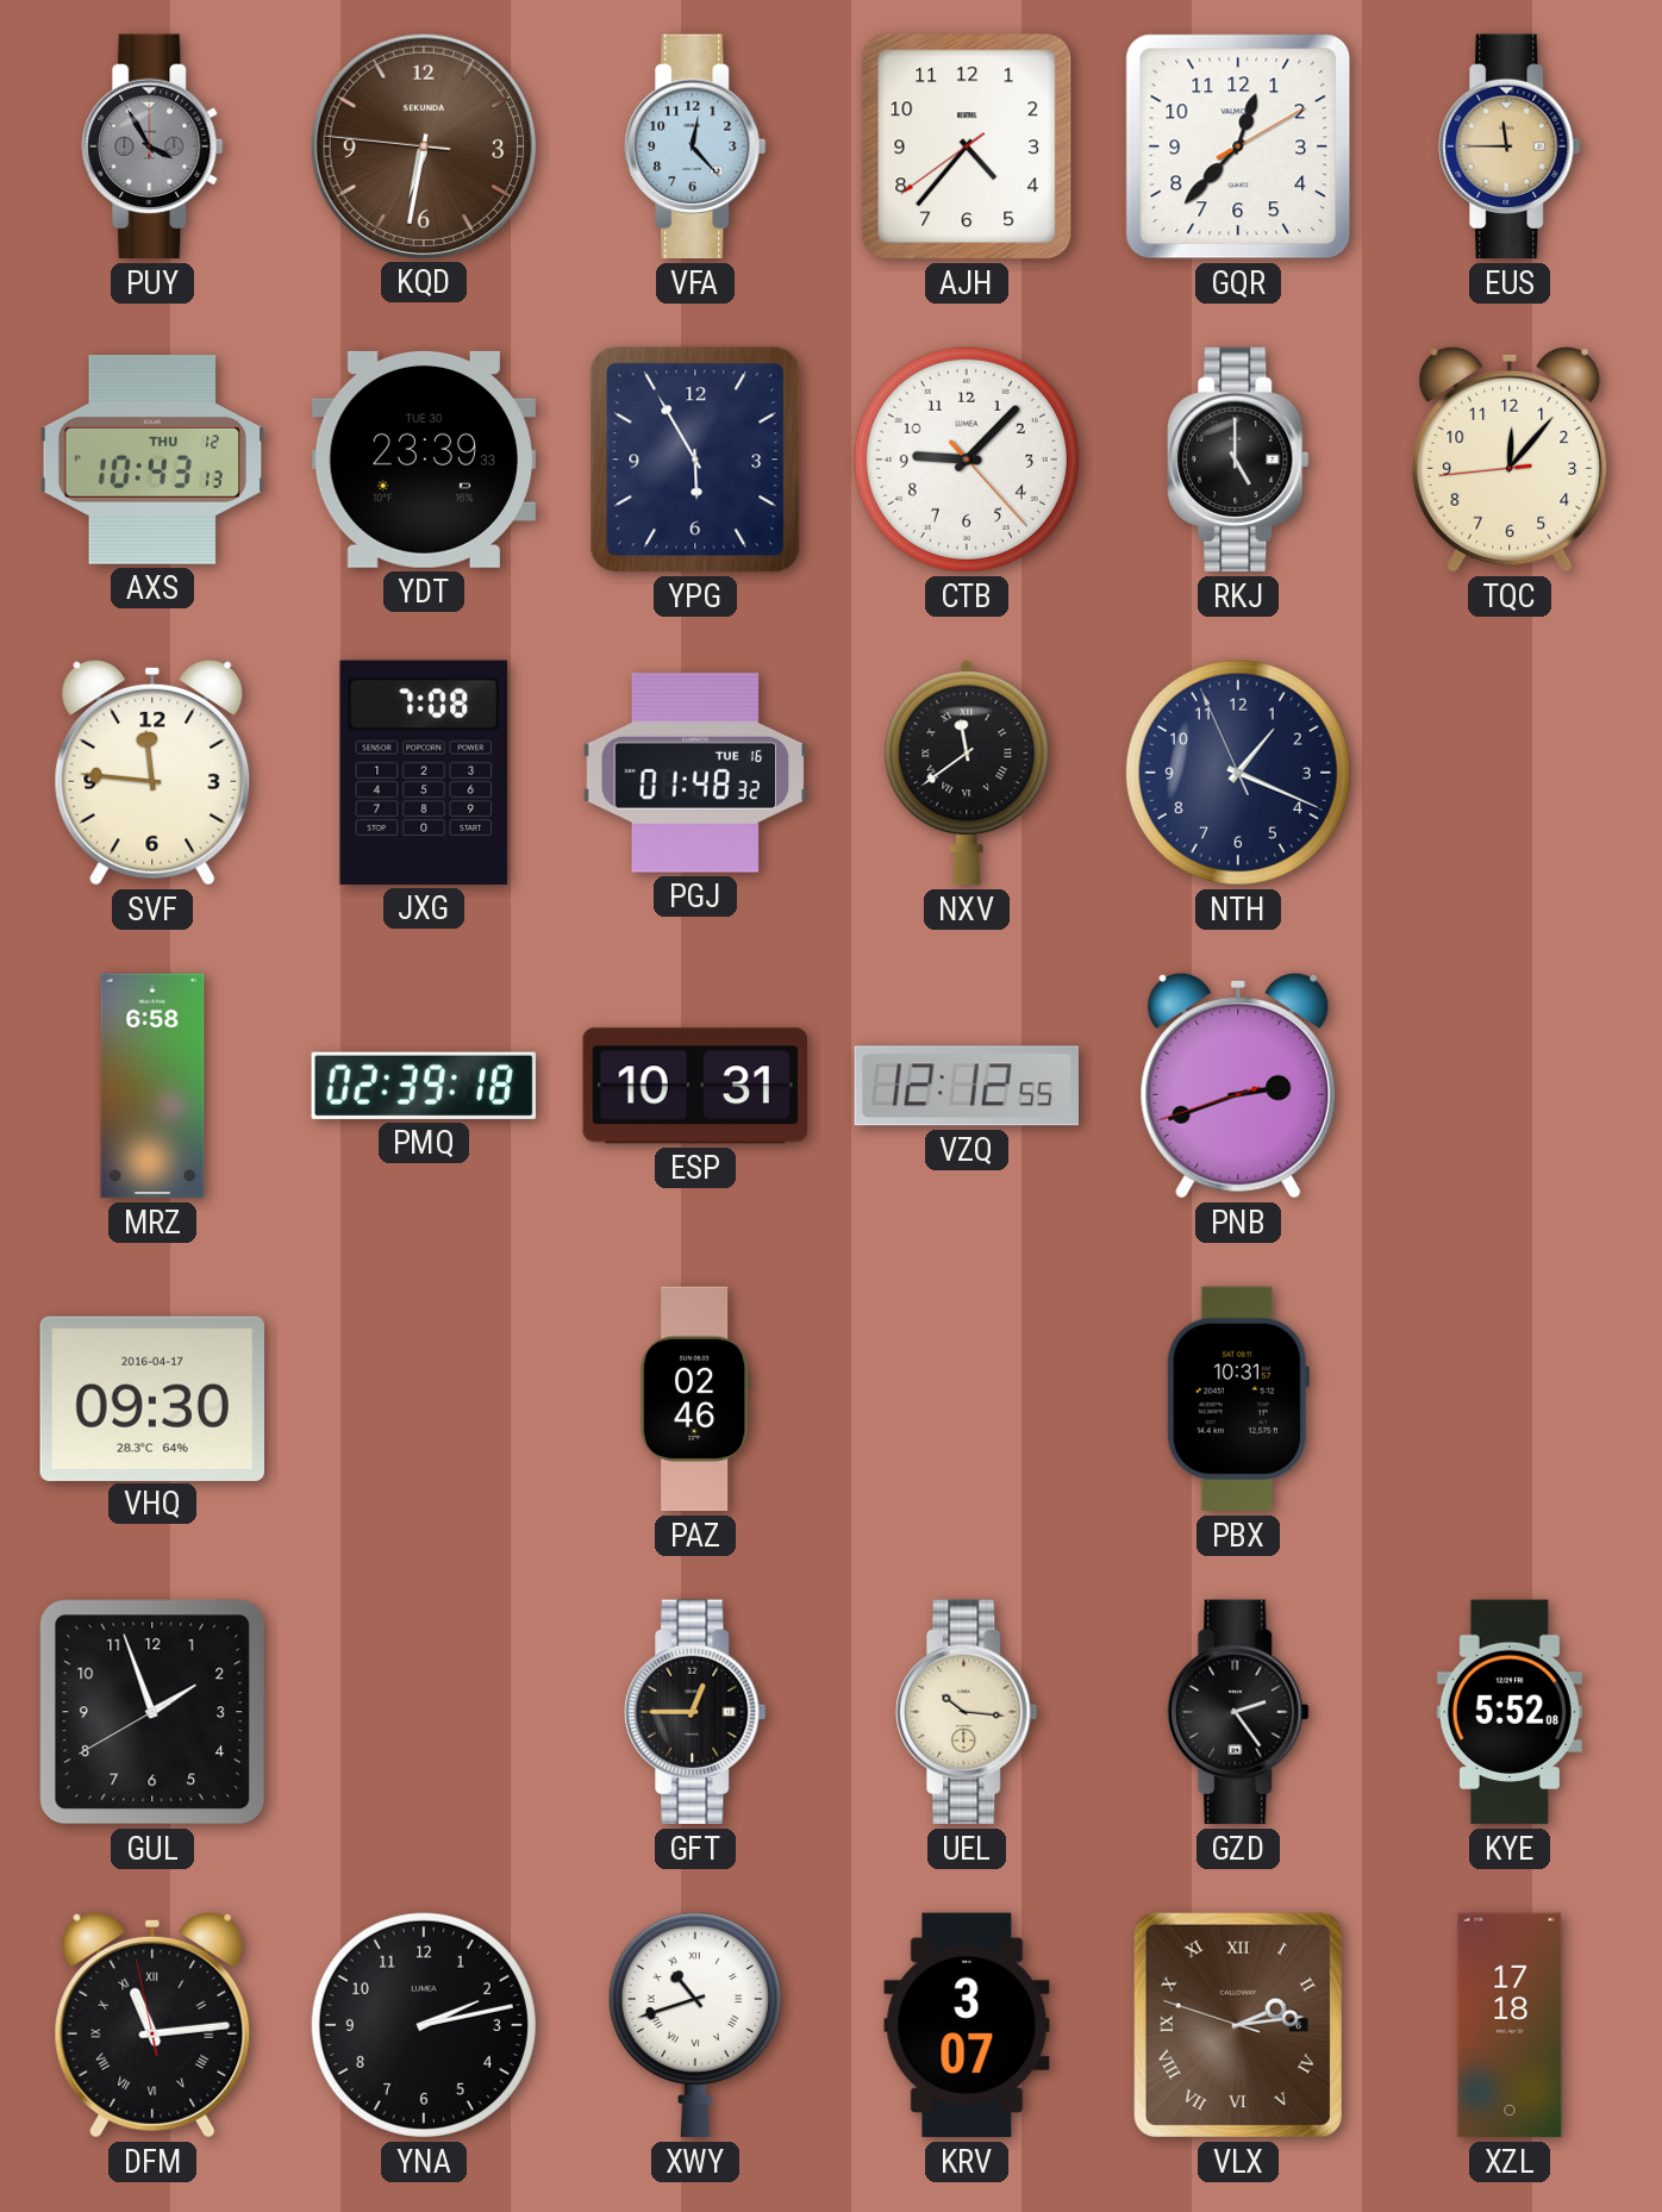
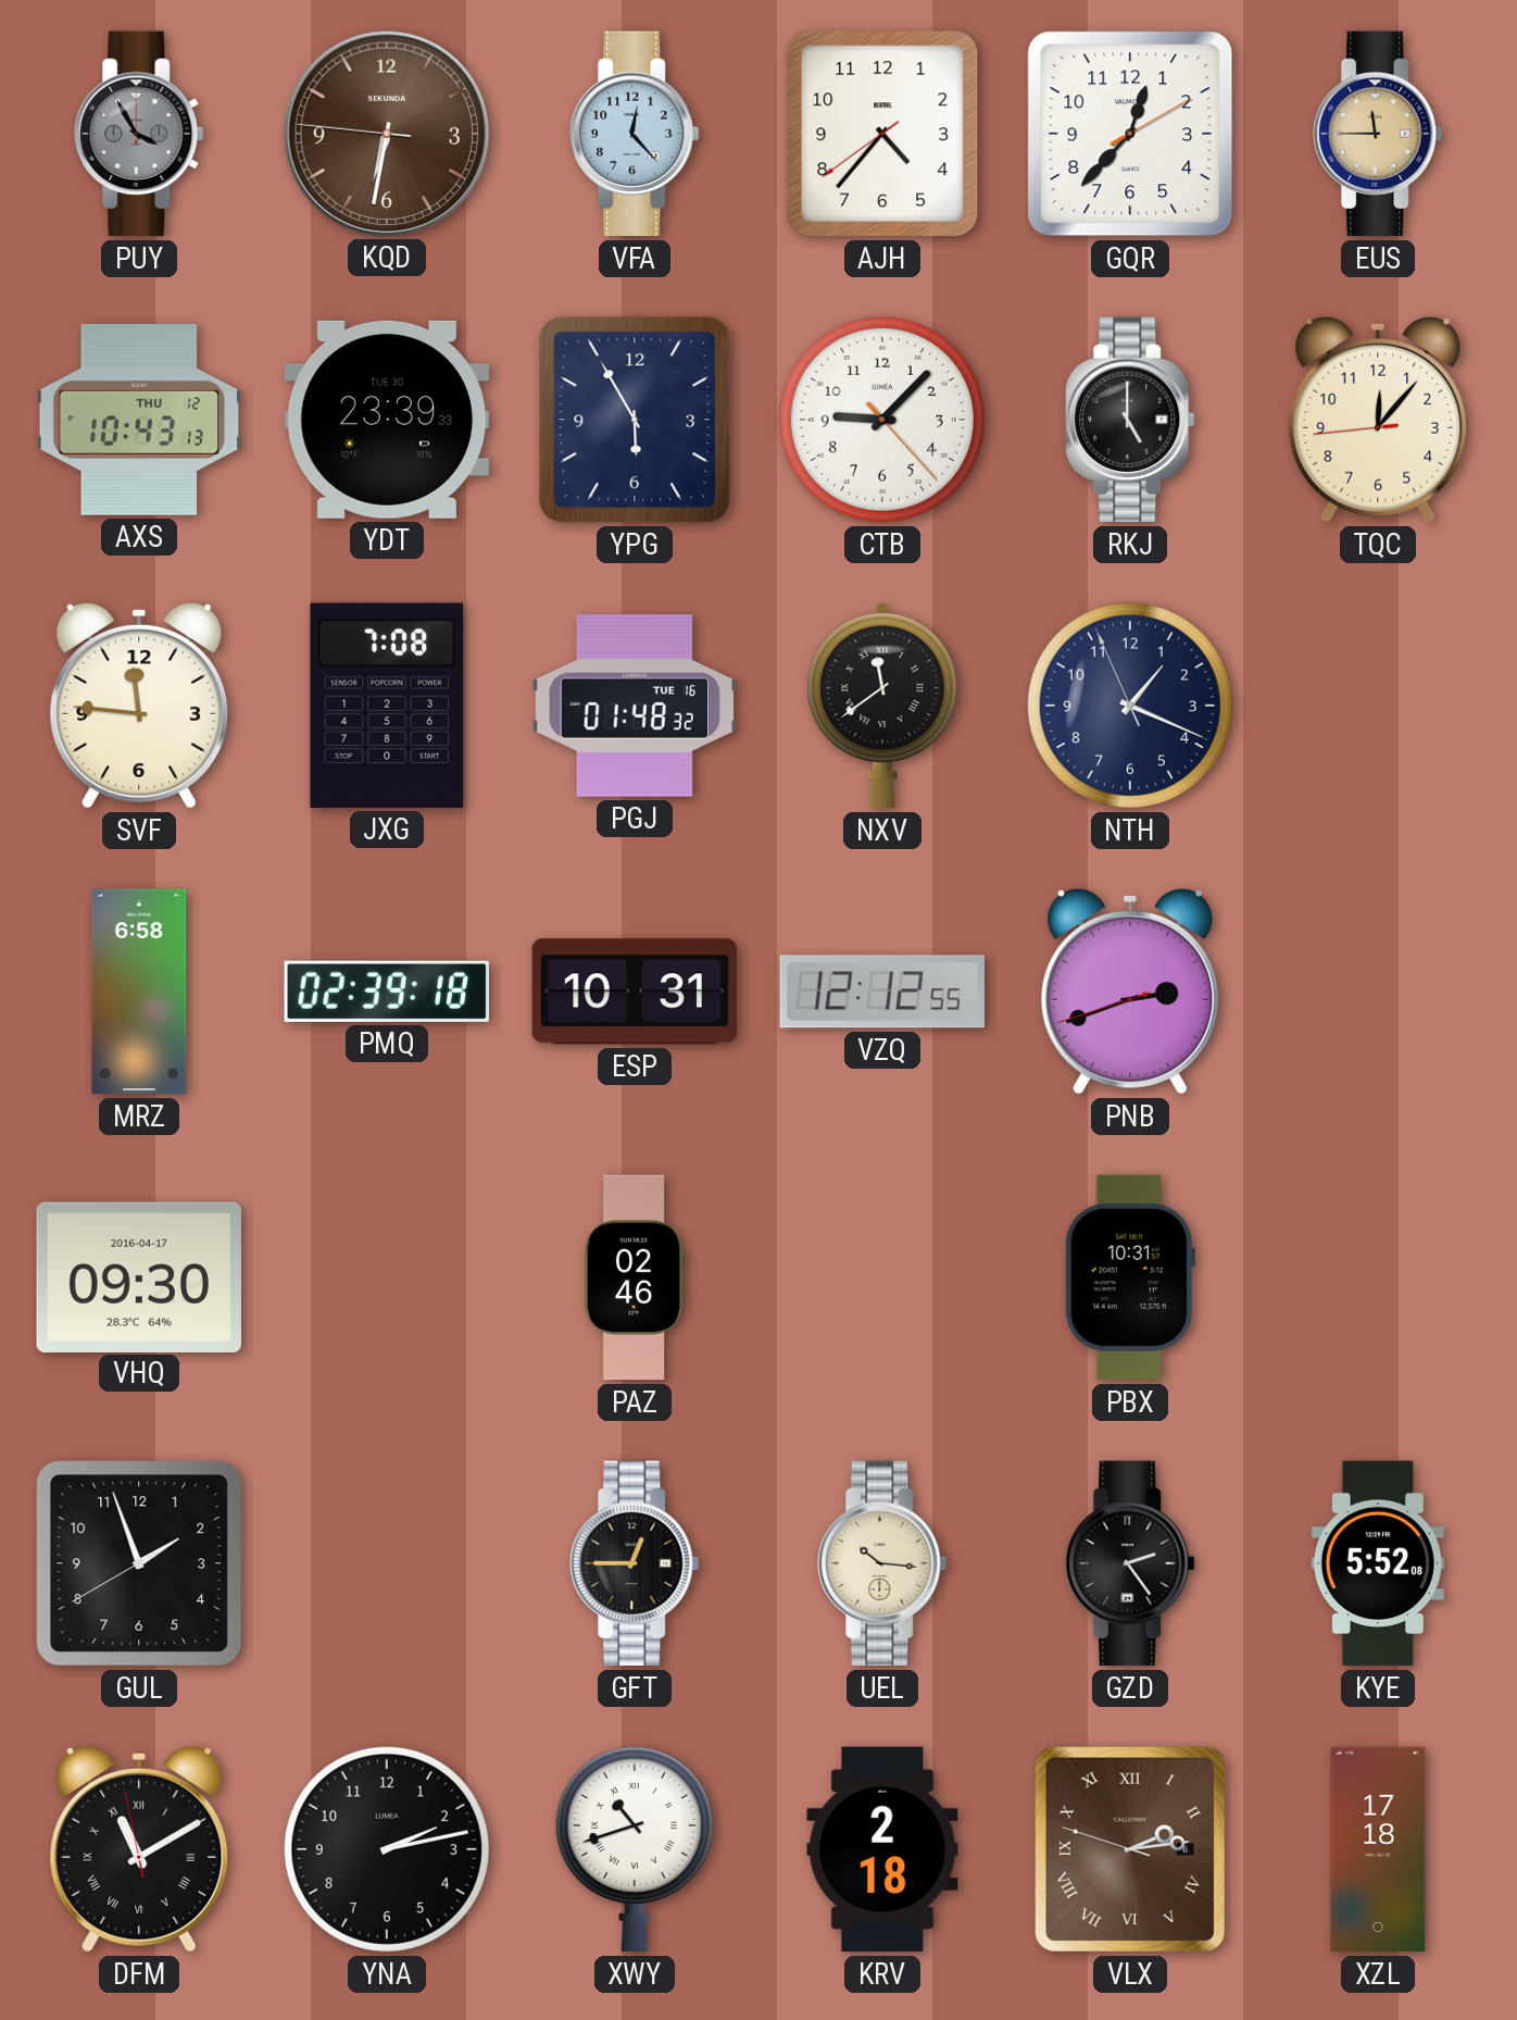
DFM: 11:13 -> 11:09
KRV: 3:07 -> 2:18
